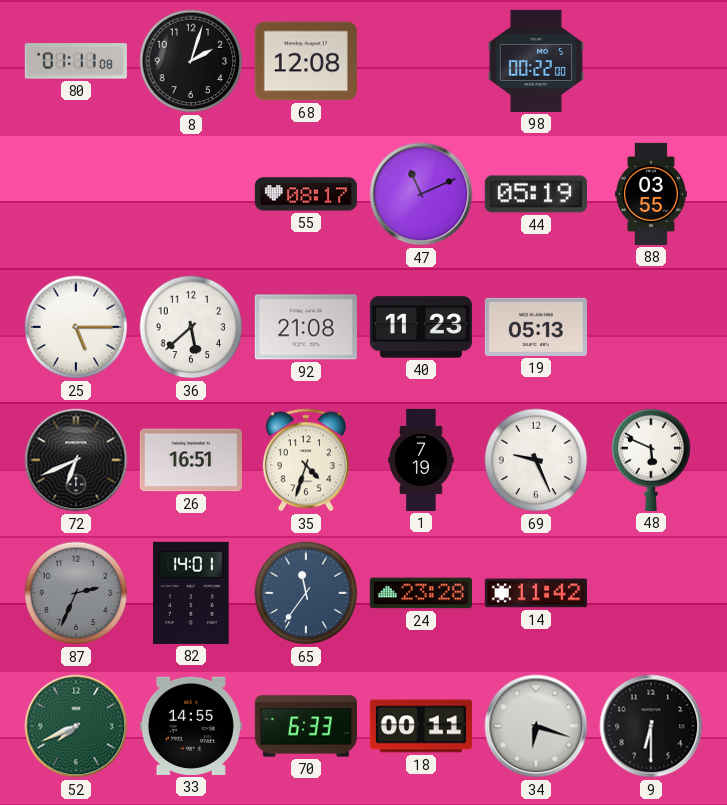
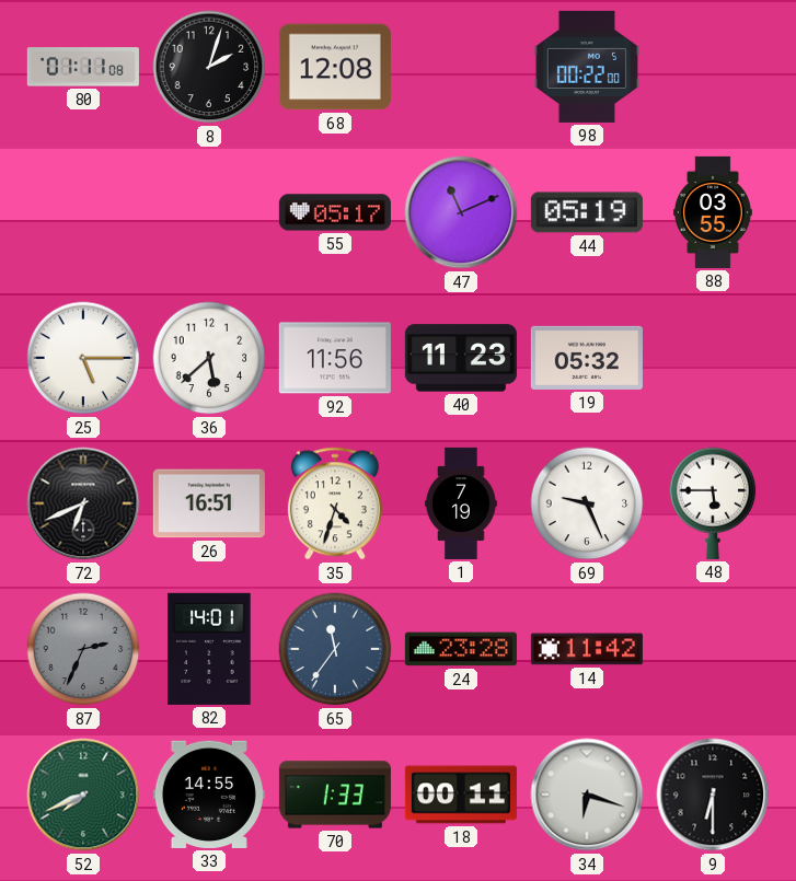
55: 08:17 -> 05:17
92: 21:08 -> 11:56
19: 05:13 -> 05:32
48: 5:49 -> 5:45
70: 6:33 -> 1:33
